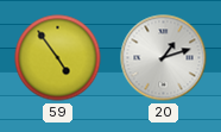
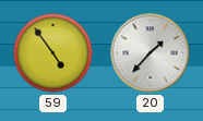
20: 1:12 -> 1:37
